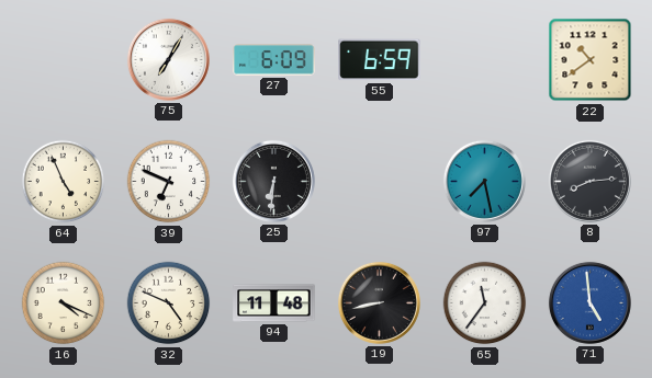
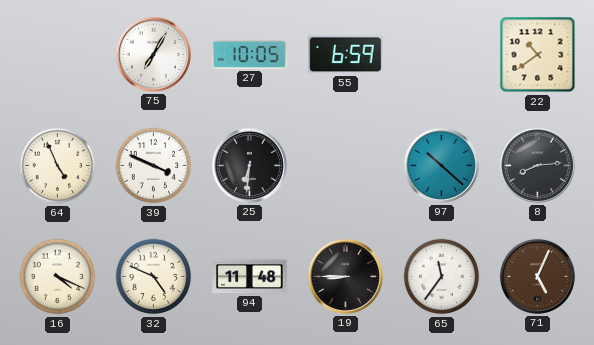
27: 6:09 -> 10:05
39: 6:49 -> 3:49
97: 7:28 -> 10:22
19: 8:43 -> 8:45
71: 4:59 -> 5:04
71 dial: blue -> brown
